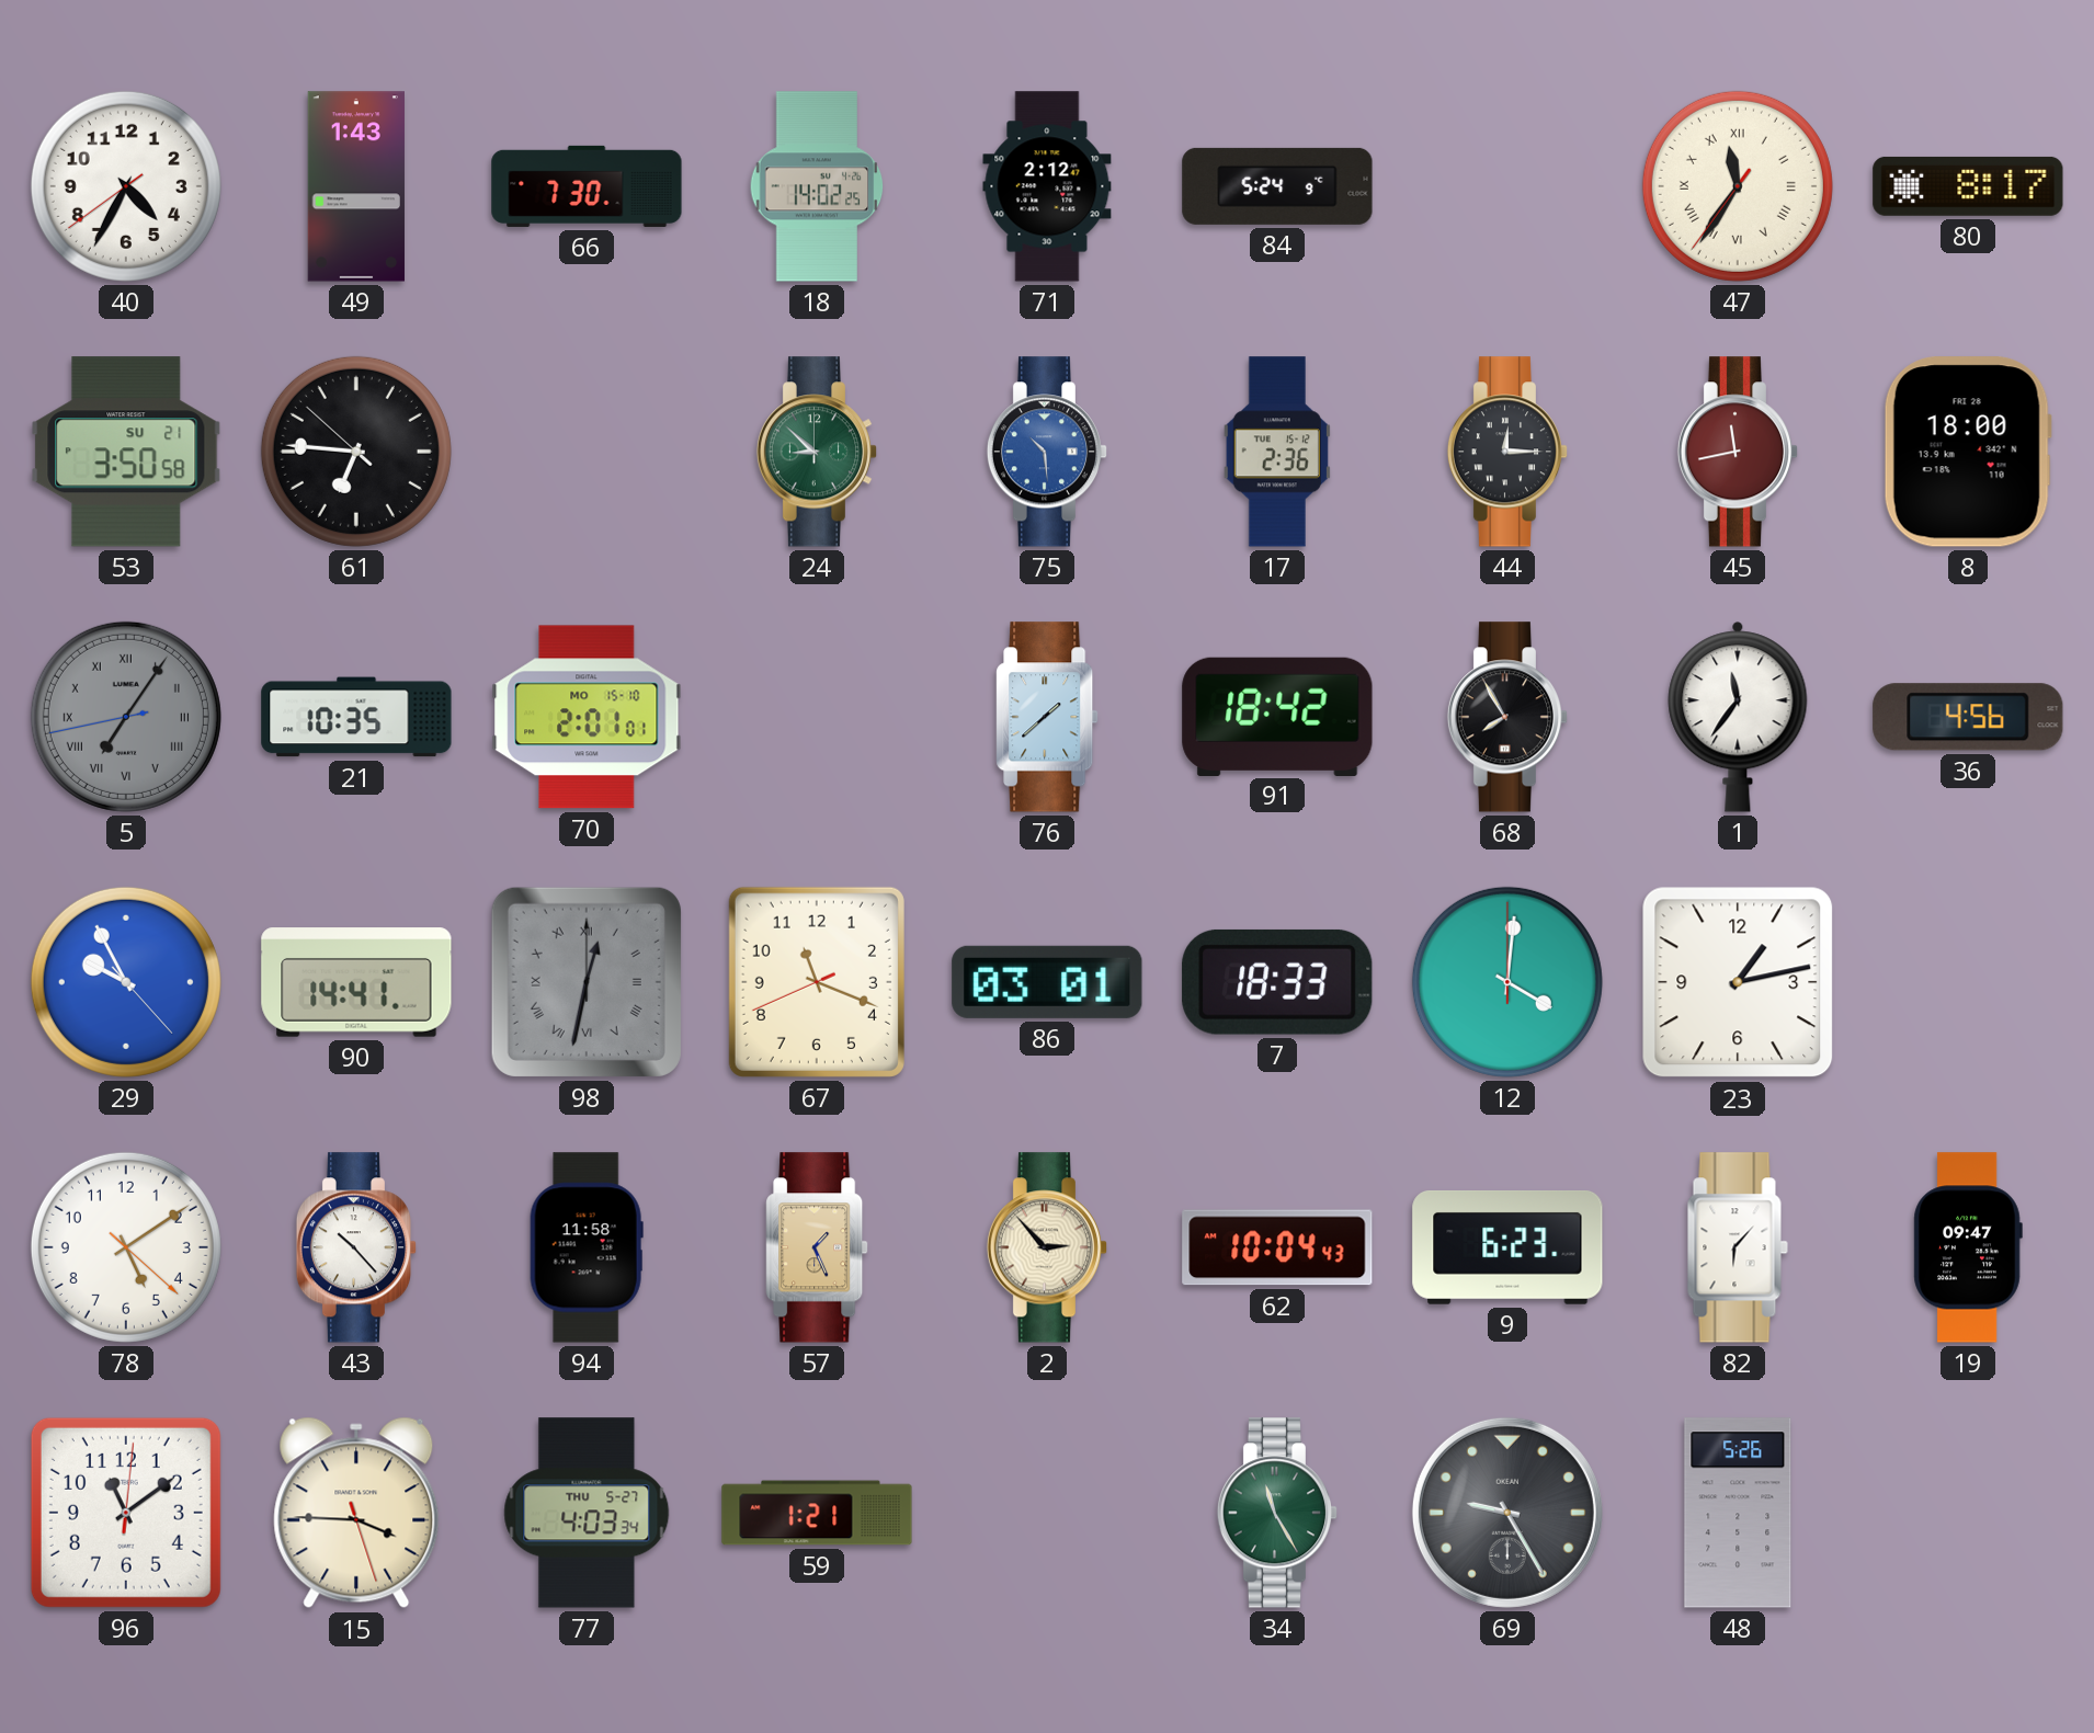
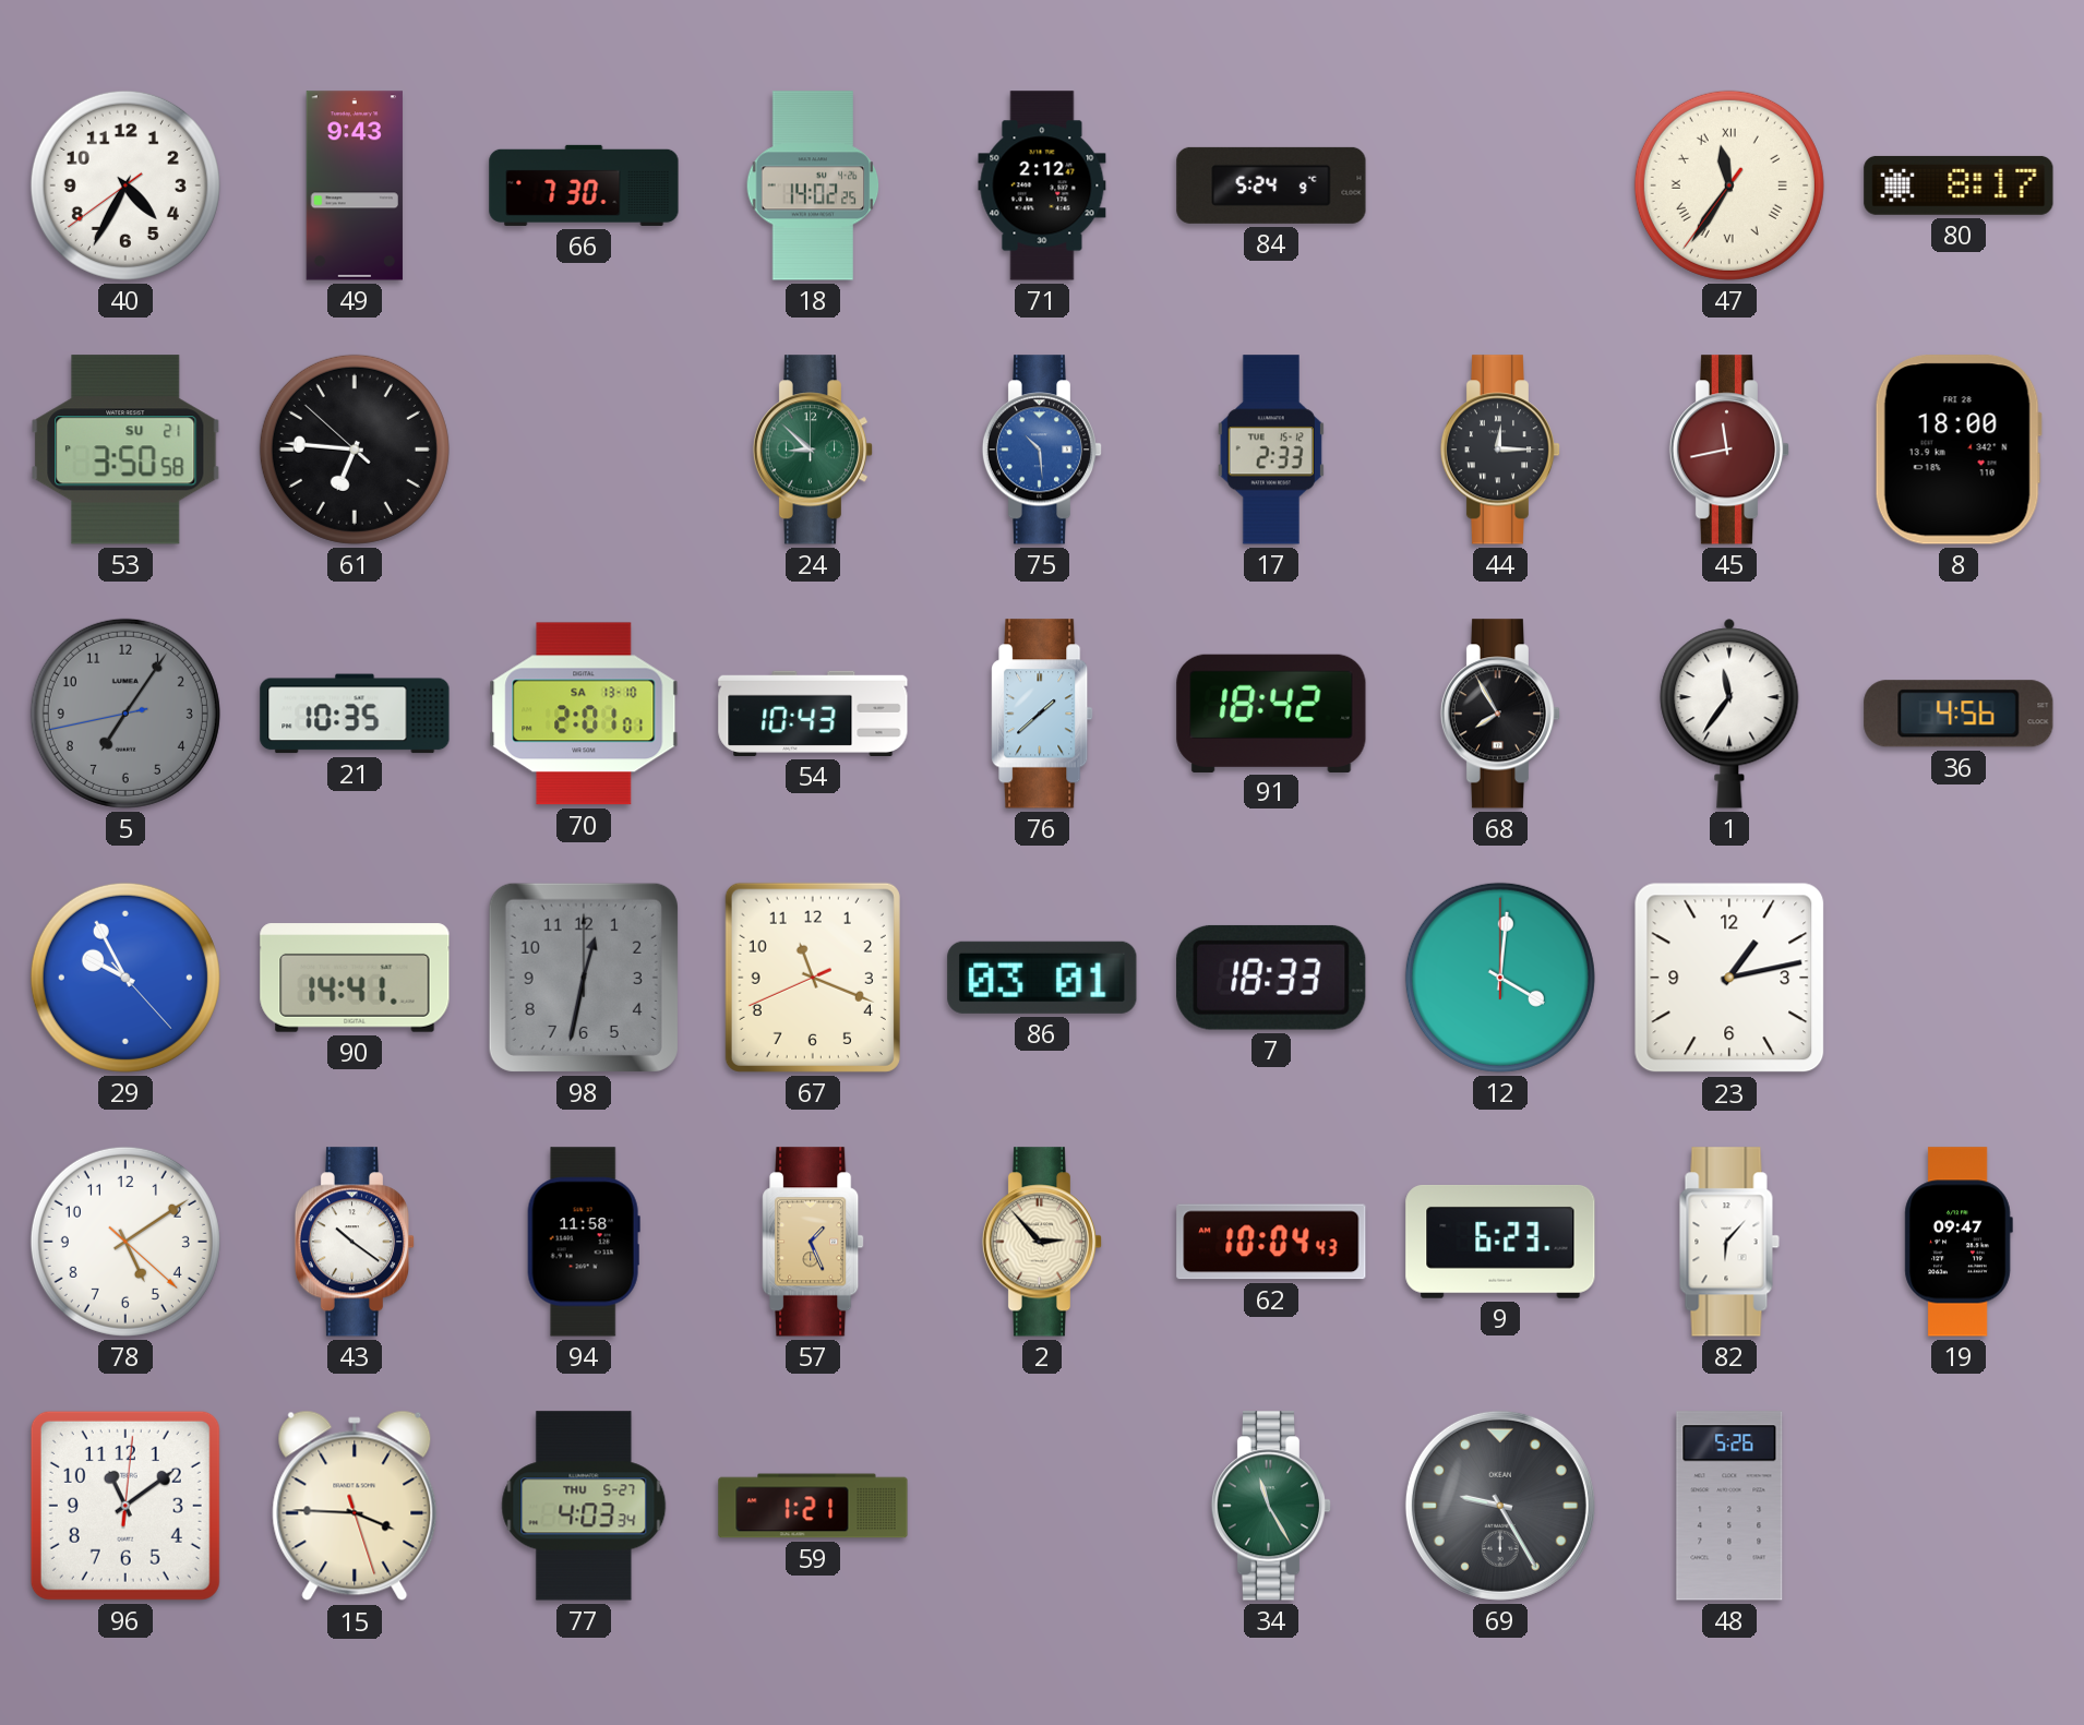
49: 1:43 -> 9:43
17: 2:36 -> 2:33
5 numerals: Roman -> Arabic
70 date: MO 15-10 -> SA 13-10
54: none -> 10:43
98 numerals: Roman -> Arabic
43: 10:23 -> 10:21
